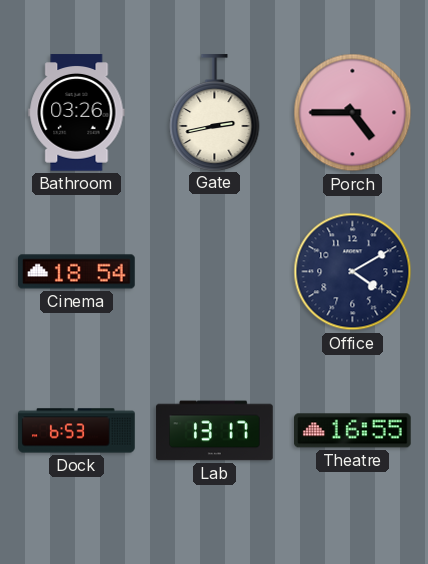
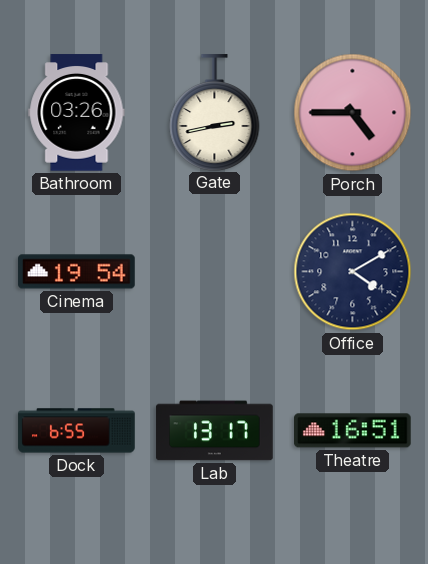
Cinema: 18:54 -> 19:54
Dock: 6:53 -> 6:55
Theatre: 16:55 -> 16:51
